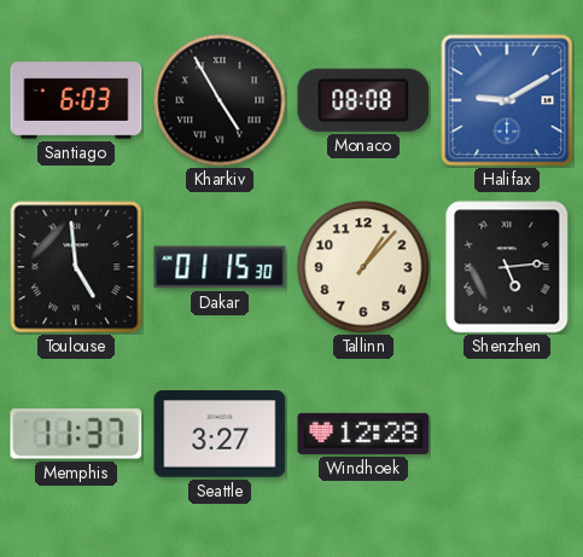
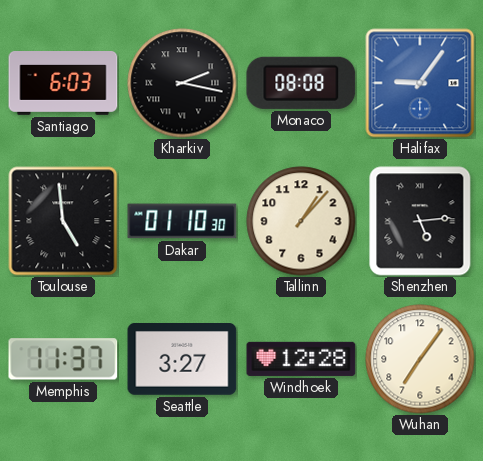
Kharkiv: 4:55 -> 2:17
Halifax: 9:10 -> 9:06
Dakar: 01:15 -> 01:10
Wuhan: none -> 7:06
